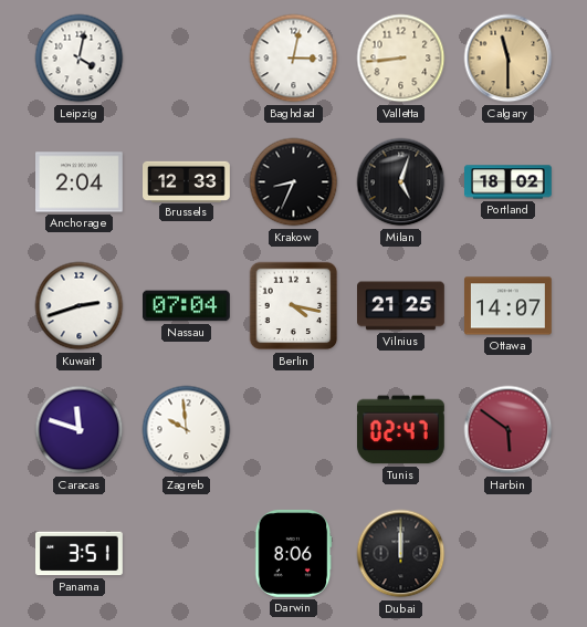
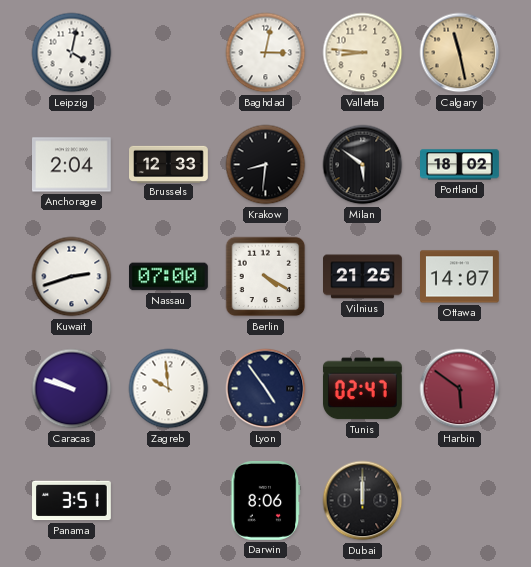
Valletta: 8:44 -> 8:46
Calgary: 11:30 -> 11:28
Krakow: 8:34 -> 8:31
Milan: 5:03 -> 5:51
Nassau: 07:04 -> 07:00
Berlin: 4:17 -> 4:20
Caracas: 11:48 -> 9:48
Lyon: none -> 4:54
